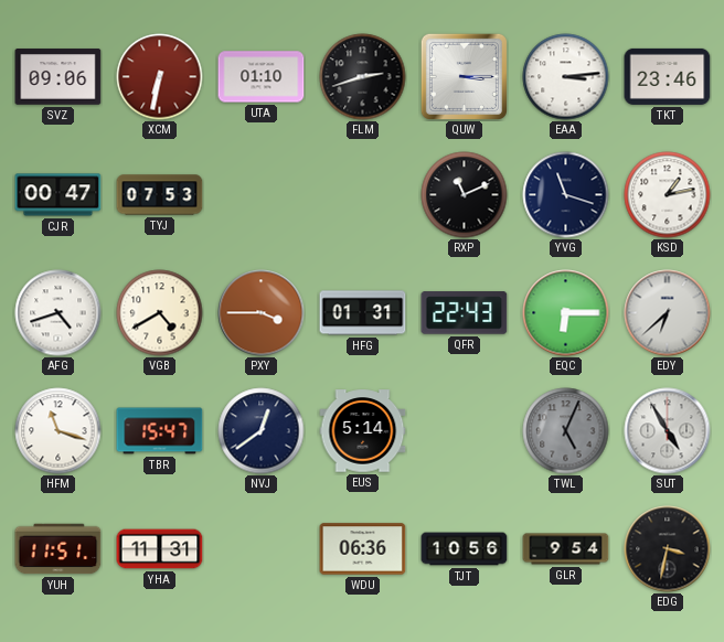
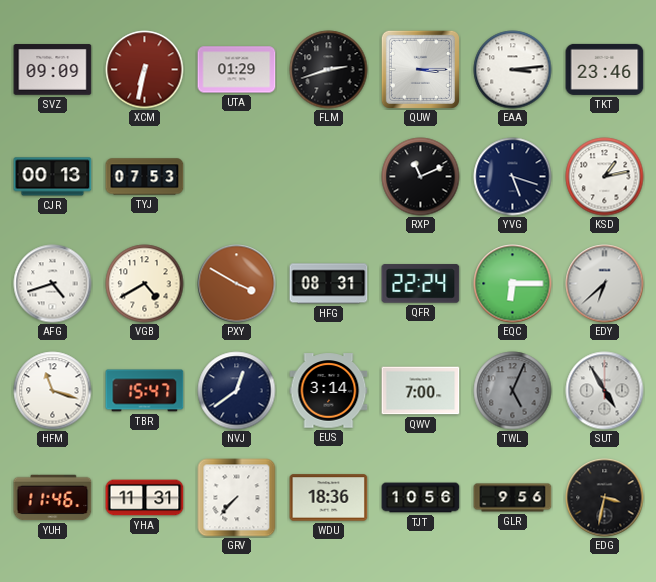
SVZ: 09:06 -> 09:09
UTA: 01:10 -> 01:29
CJR: 00:47 -> 00:13
YVG: 11:18 -> 5:18
PXY: 3:45 -> 3:50
HFG: 01:31 -> 08:31
QFR: 22:43 -> 22:24
EUS: 5:14 -> 3:14
QWV: none -> 7:00
YUH: 11:51 -> 11:46
GRV: none -> 7:37
WDU: 06:36 -> 18:36
GLR: 9:54 -> 9:56
